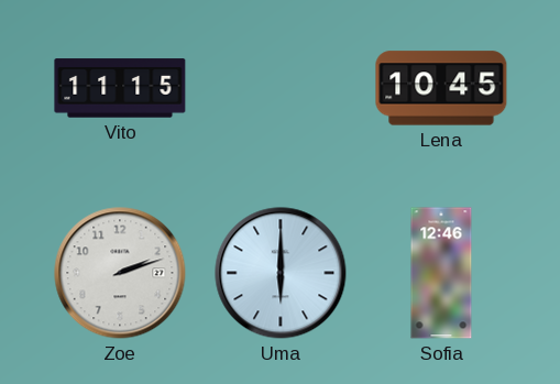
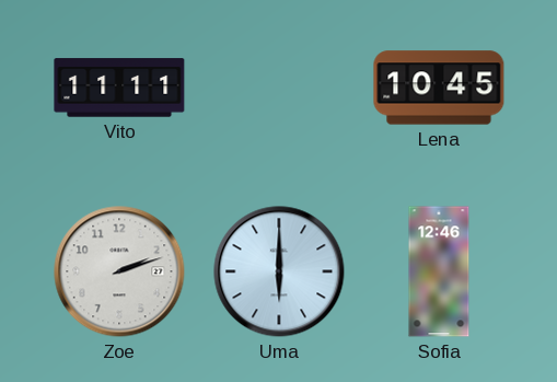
Vito: 11:15 -> 11:11
